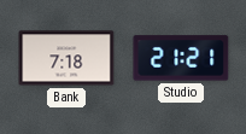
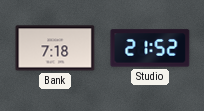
Studio: 21:21 -> 21:52
